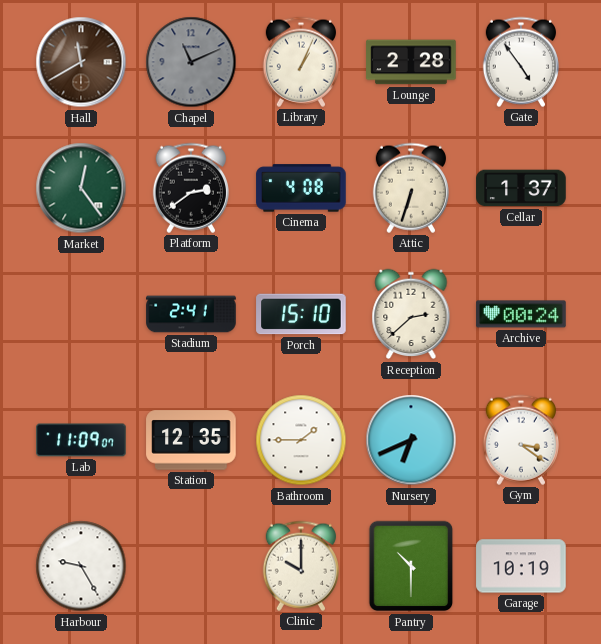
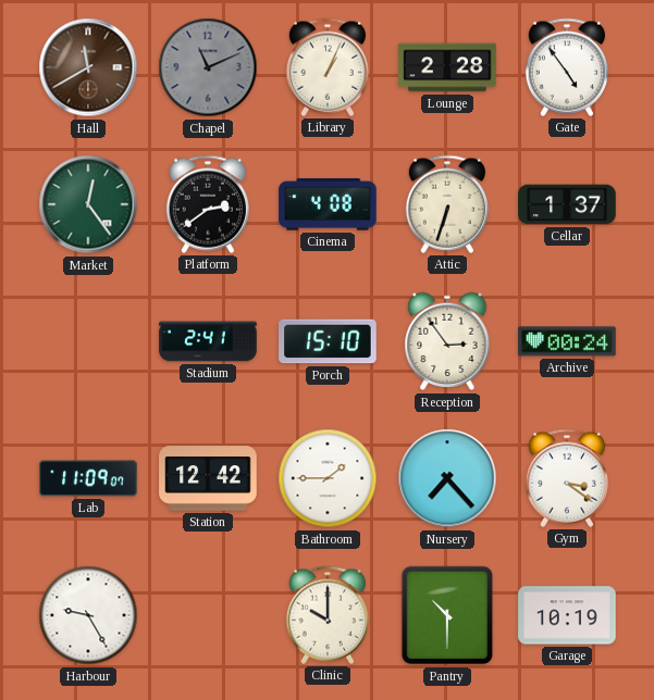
Reception: 2:38 -> 2:54
Station: 12:35 -> 12:42
Nursery: 6:41 -> 7:23
